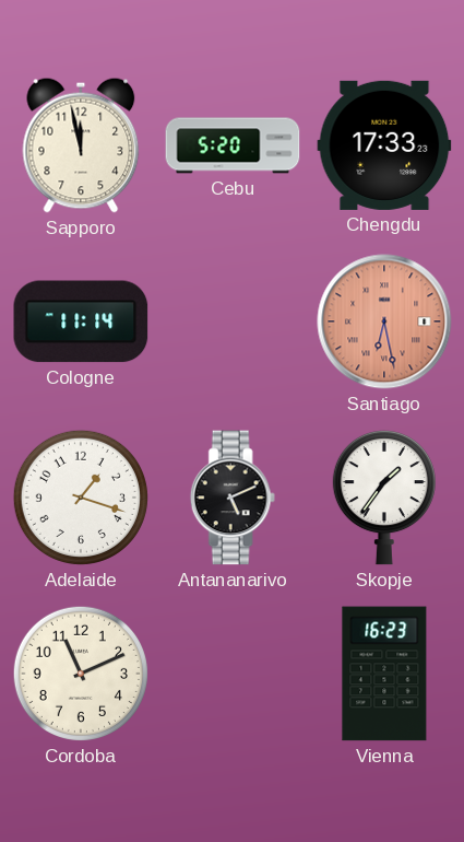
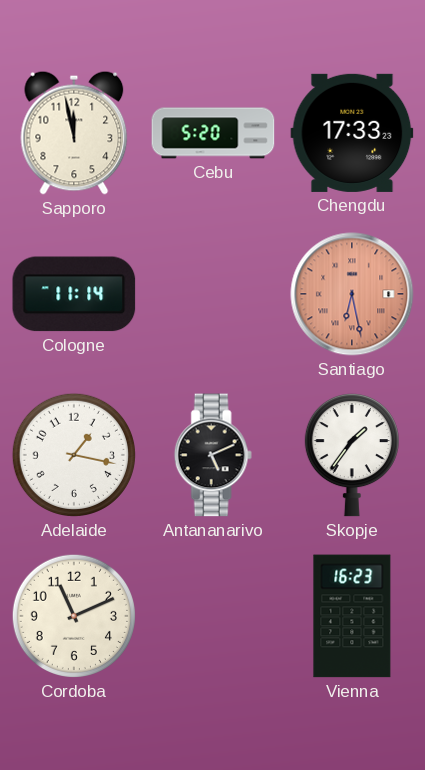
Adelaide: 1:18 -> 1:17
